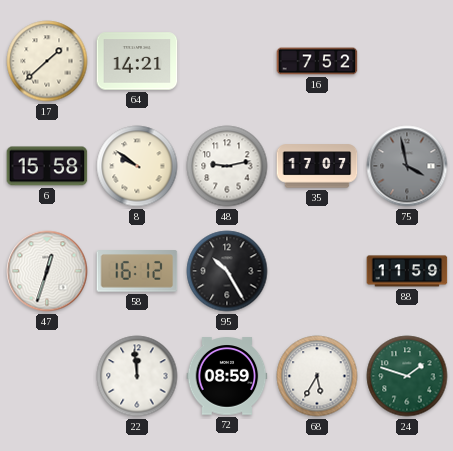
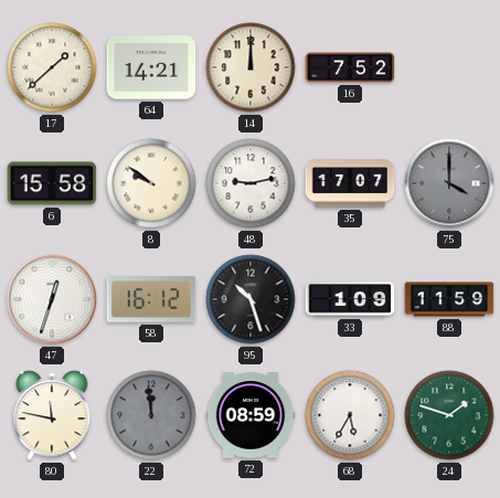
14: none -> 12:00
75: 3:58 -> 4:00
95: 10:25 -> 10:27
33: none -> 1:09
80: none -> 11:47
22 dial: white -> grey
